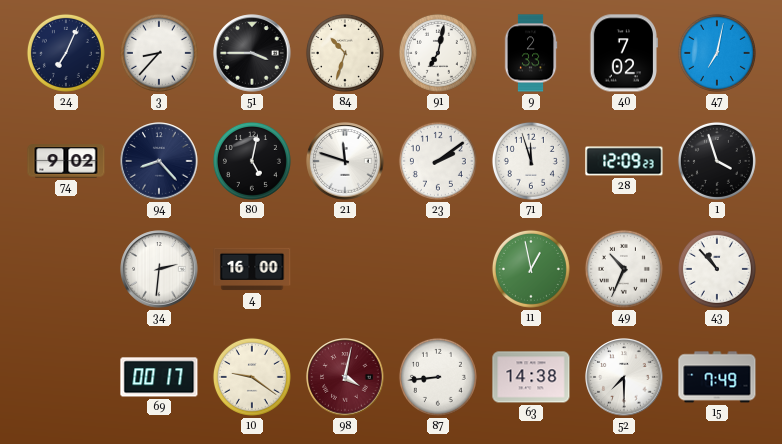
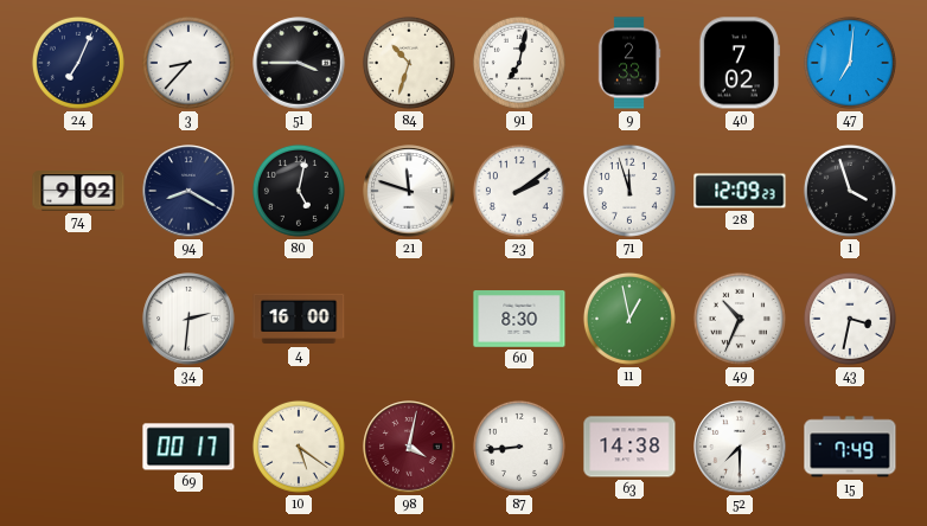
47: 7:02 -> 7:01
94: 8:23 -> 8:20
60: none -> 8:30
43: 10:53 -> 3:32
10: 9:21 -> 5:21
